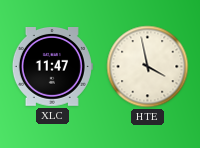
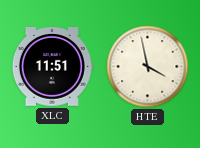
XLC: 11:47 -> 11:51
